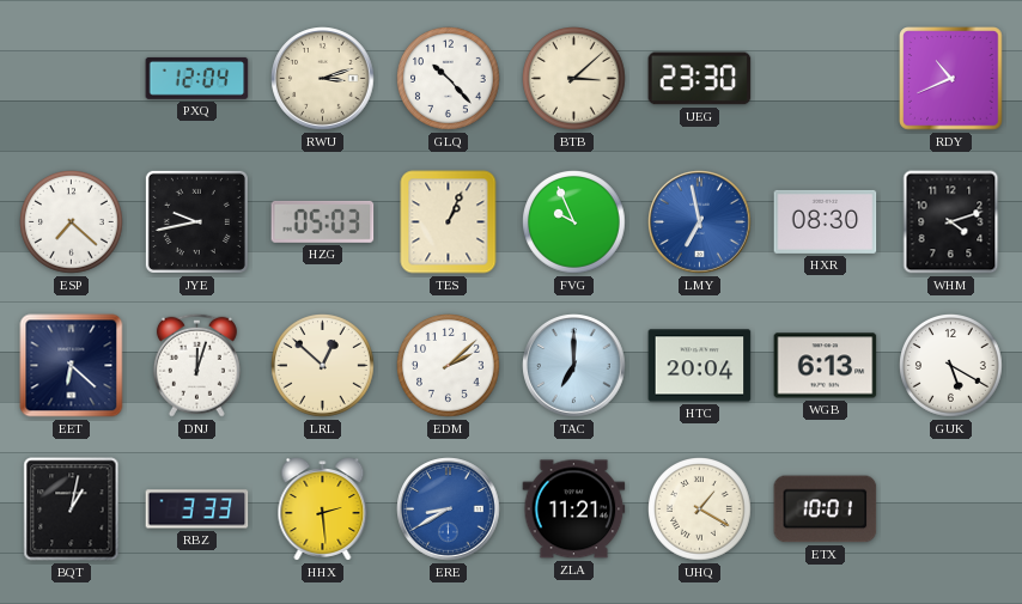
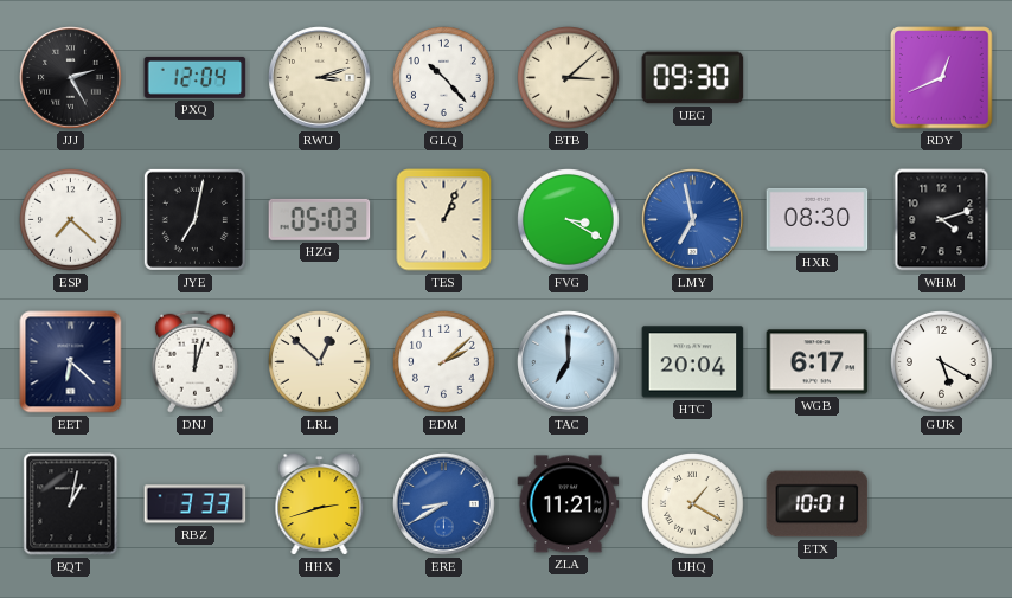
JJJ: none -> 2:25
UEG: 23:30 -> 09:30
RDY: 10:41 -> 12:41
JYE: 9:43 -> 7:02
FVG: 9:56 -> 3:20
WGB: 6:13 -> 6:17
HHX: 2:29 -> 2:42
